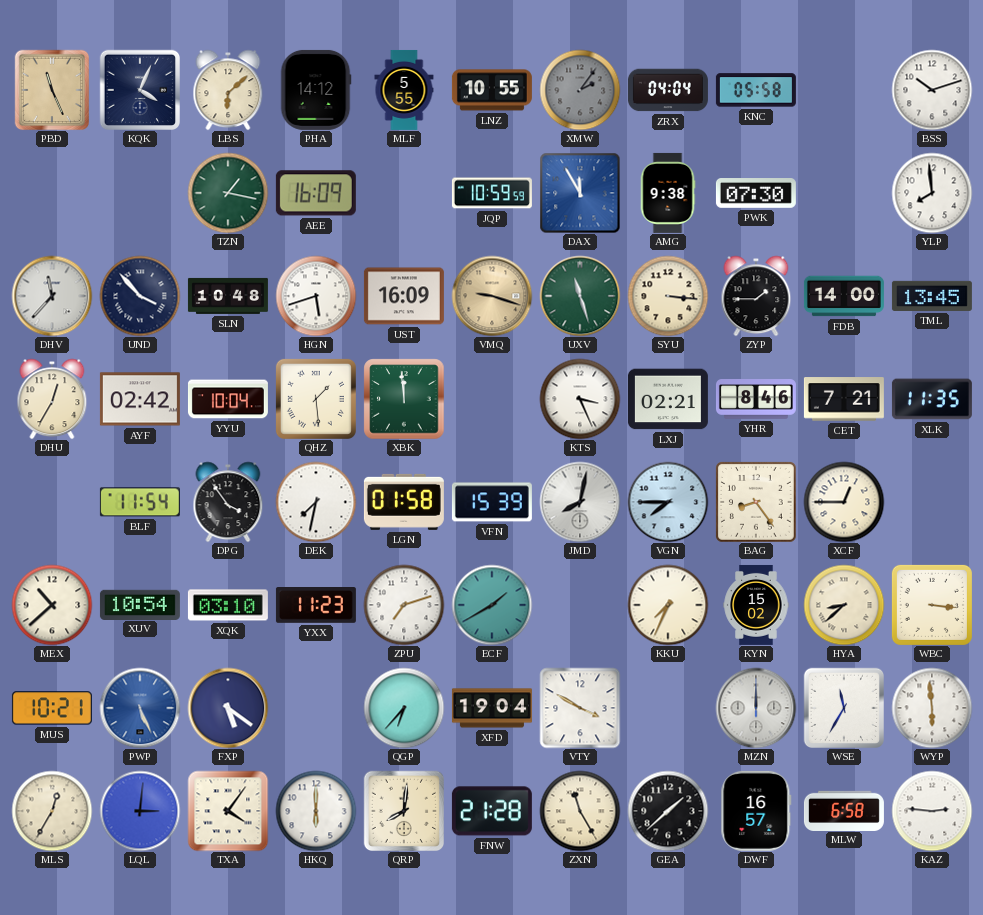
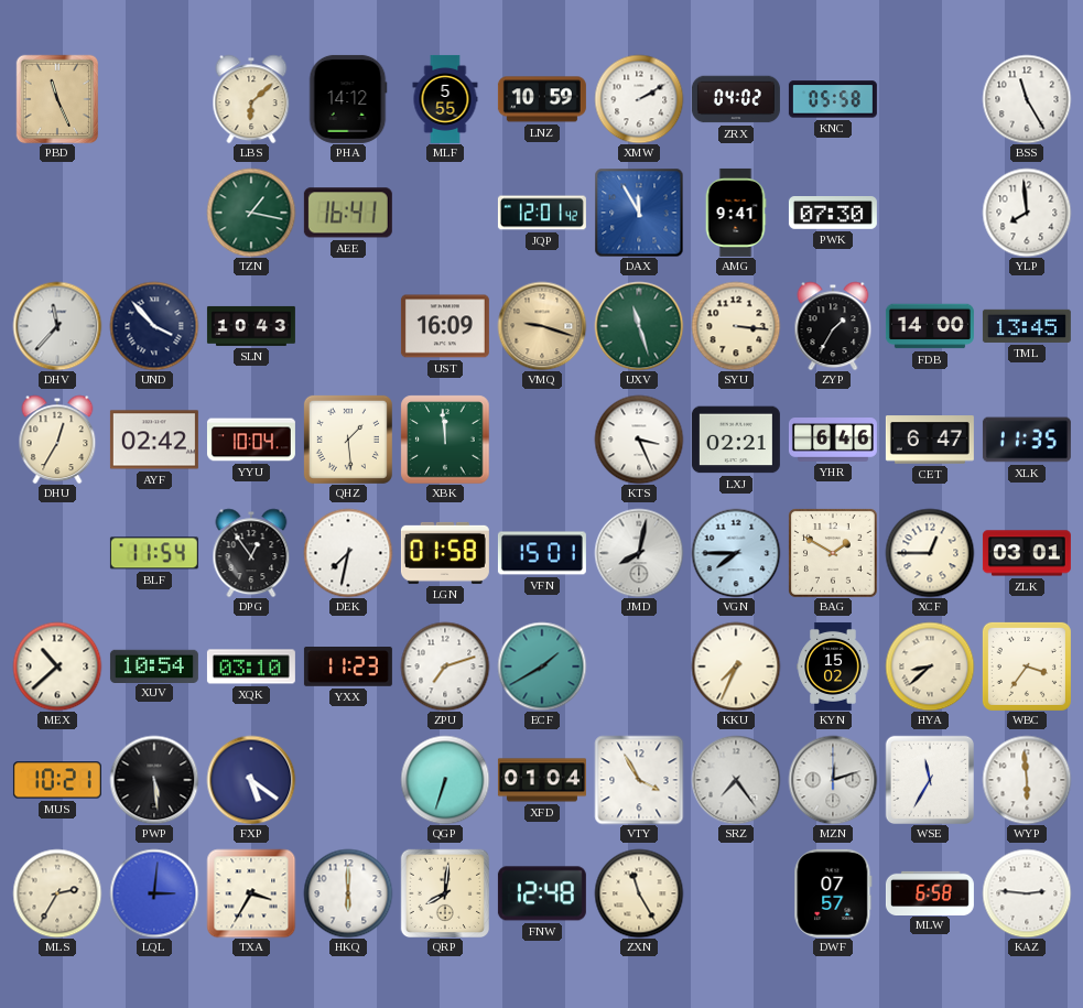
KQK: 4:04 -> none
LNZ: 10:55 -> 10:59
XMW: 2:06 -> 2:10
XMW dial: grey -> white
ZRX: 04:04 -> 04:02
BSS: 10:12 -> 11:25
AEE: 16:09 -> 16:41
JQP: 10:59 -> 12:01
AMG: 9:38 -> 9:41
SLN: 10:48 -> 10:43
HGN: 5:42 -> none
ZYP: 1:45 -> 1:35
YHR: 8:46 -> 6:46
CET: 7:21 -> 6:47
DPG: 3:54 -> 12:54
VFN: 15:39 -> 15:01
BAG: 8:24 -> 1:50
ZLK: none -> 03:01
WBC: 3:16 -> 3:36
PWP: 5:26 -> 5:29
PWP dial: blue -> black
QGP: 6:37 -> 6:33
XFD: 19:04 -> 01:04
VTY: 3:50 -> 3:55
SRZ: none -> 7:24
MZN: 12:00 -> 12:12
MLS: 12:35 -> 2:35
TXA: 4:06 -> 3:35
FNW: 21:28 -> 12:48
GEA: 1:38 -> none
DWF: 16:57 -> 07:57
